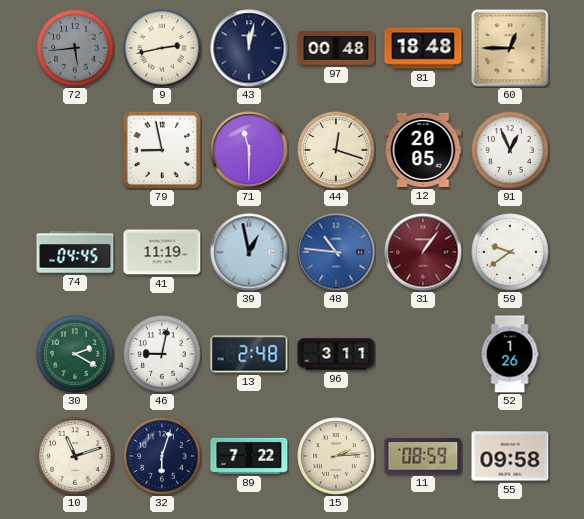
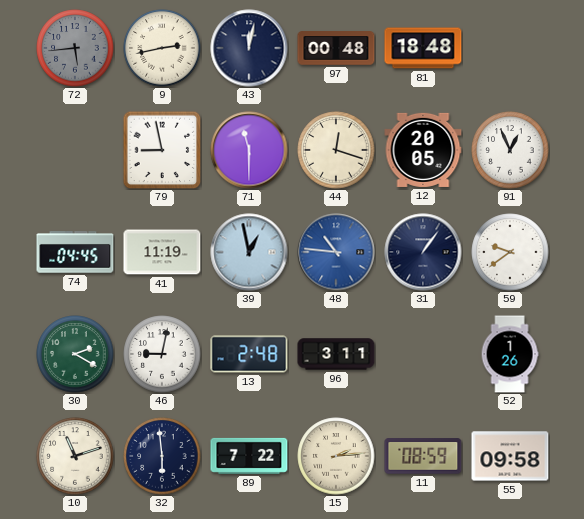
60: 12:45 -> none
31 dial: burgundy -> navy
32: 6:03 -> 5:59
